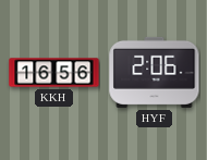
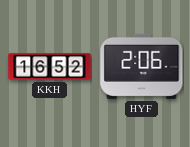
KKH: 16:56 -> 16:52
